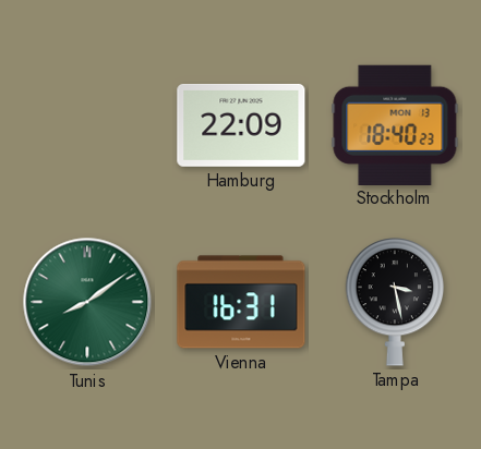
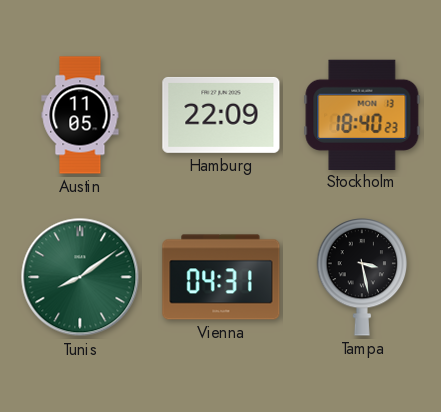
Austin: none -> 11:05
Vienna: 16:31 -> 04:31
